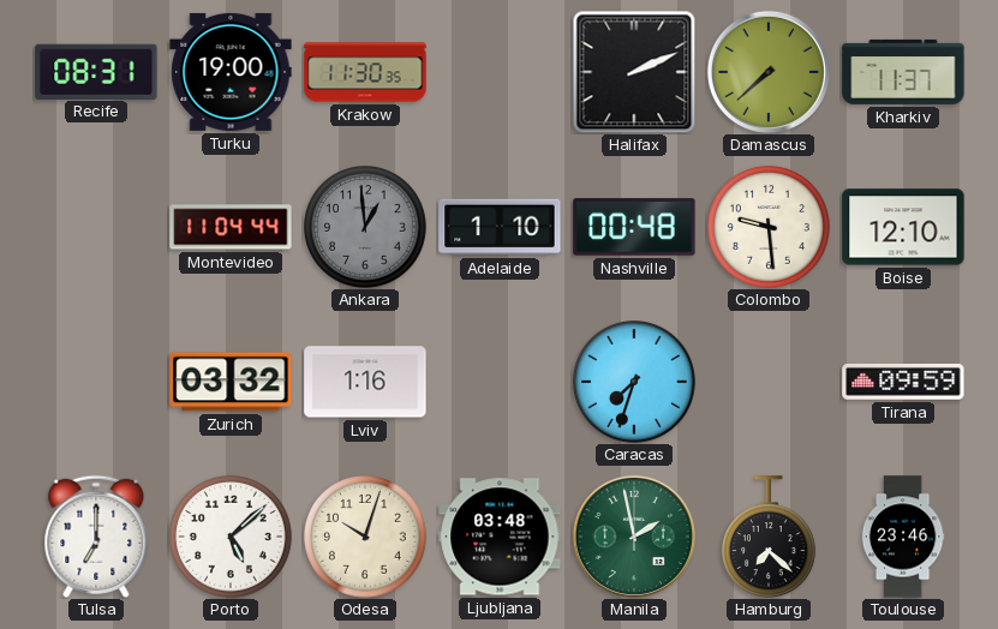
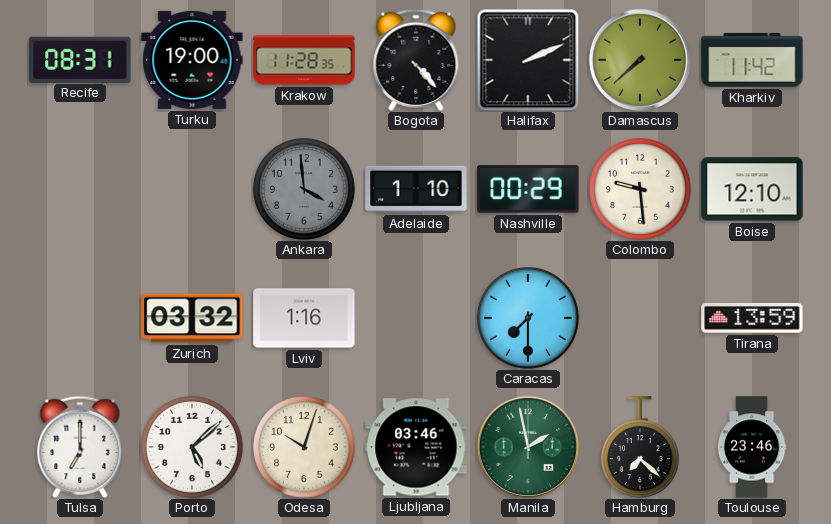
Krakow: 11:30 -> 11:28
Bogota: none -> 4:23
Kharkiv: 11:37 -> 11:42
Montevideo: 11:04 -> none
Ankara: 12:59 -> 3:59
Nashville: 00:48 -> 00:29
Caracas: 7:33 -> 7:30
Tirana: 09:59 -> 13:59
Ljubljana: 03:48 -> 03:46
